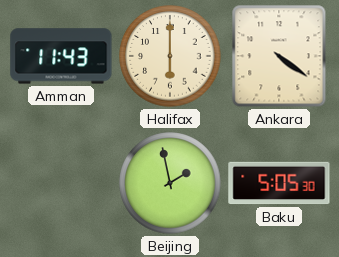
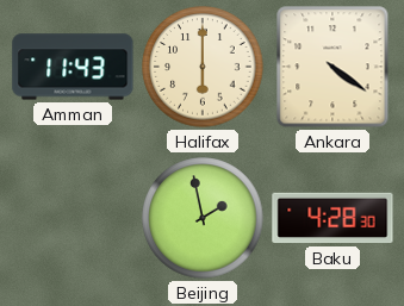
Baku: 5:05 -> 4:28
